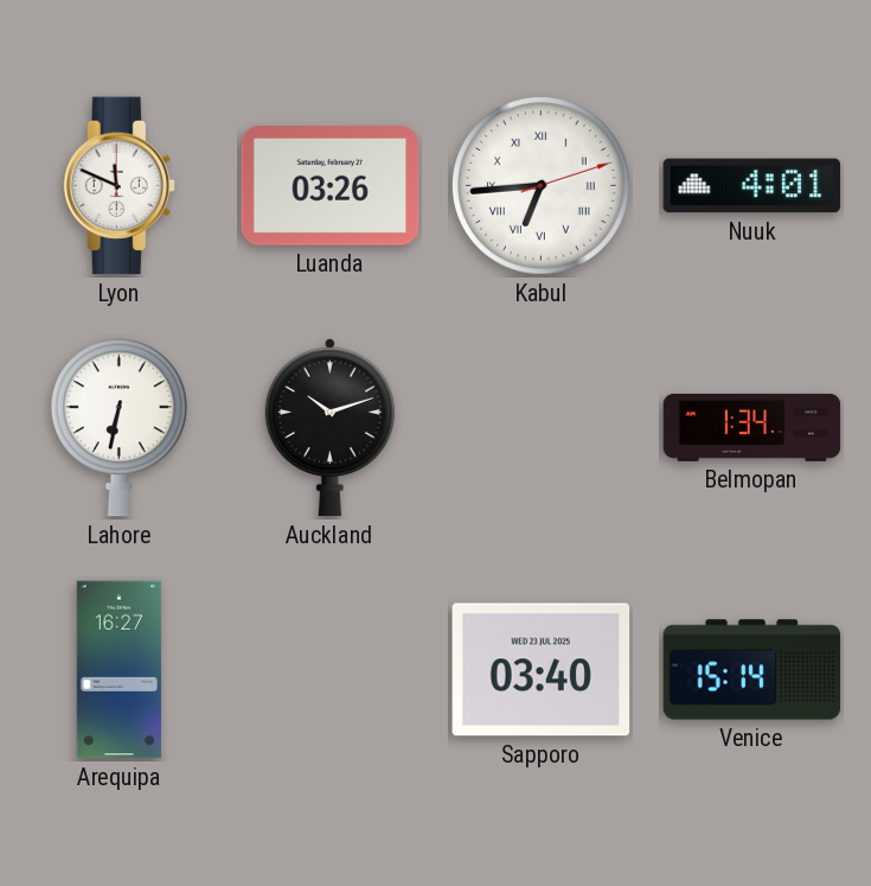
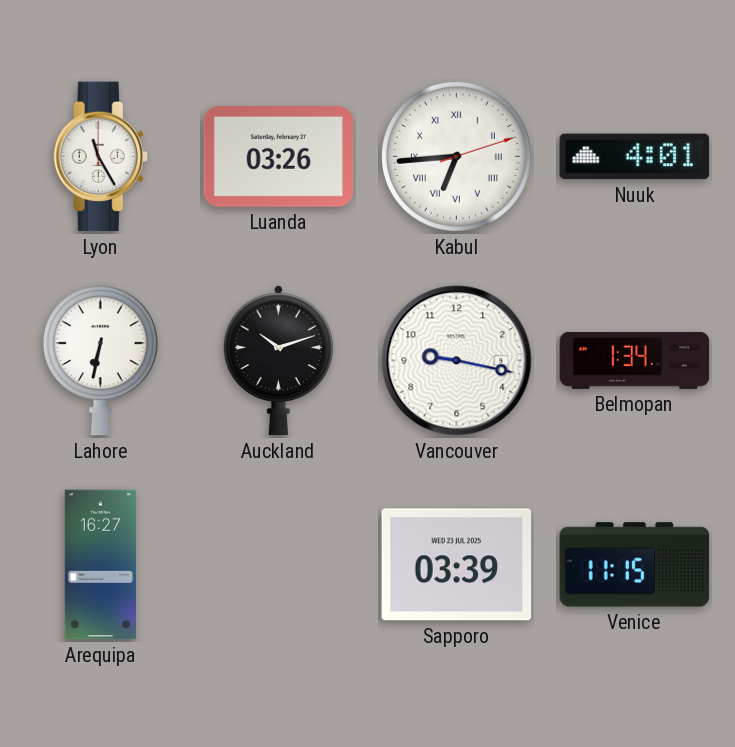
Lyon: 11:49 -> 11:25
Vancouver: none -> 9:17
Sapporo: 03:40 -> 03:39
Venice: 15:14 -> 11:15
